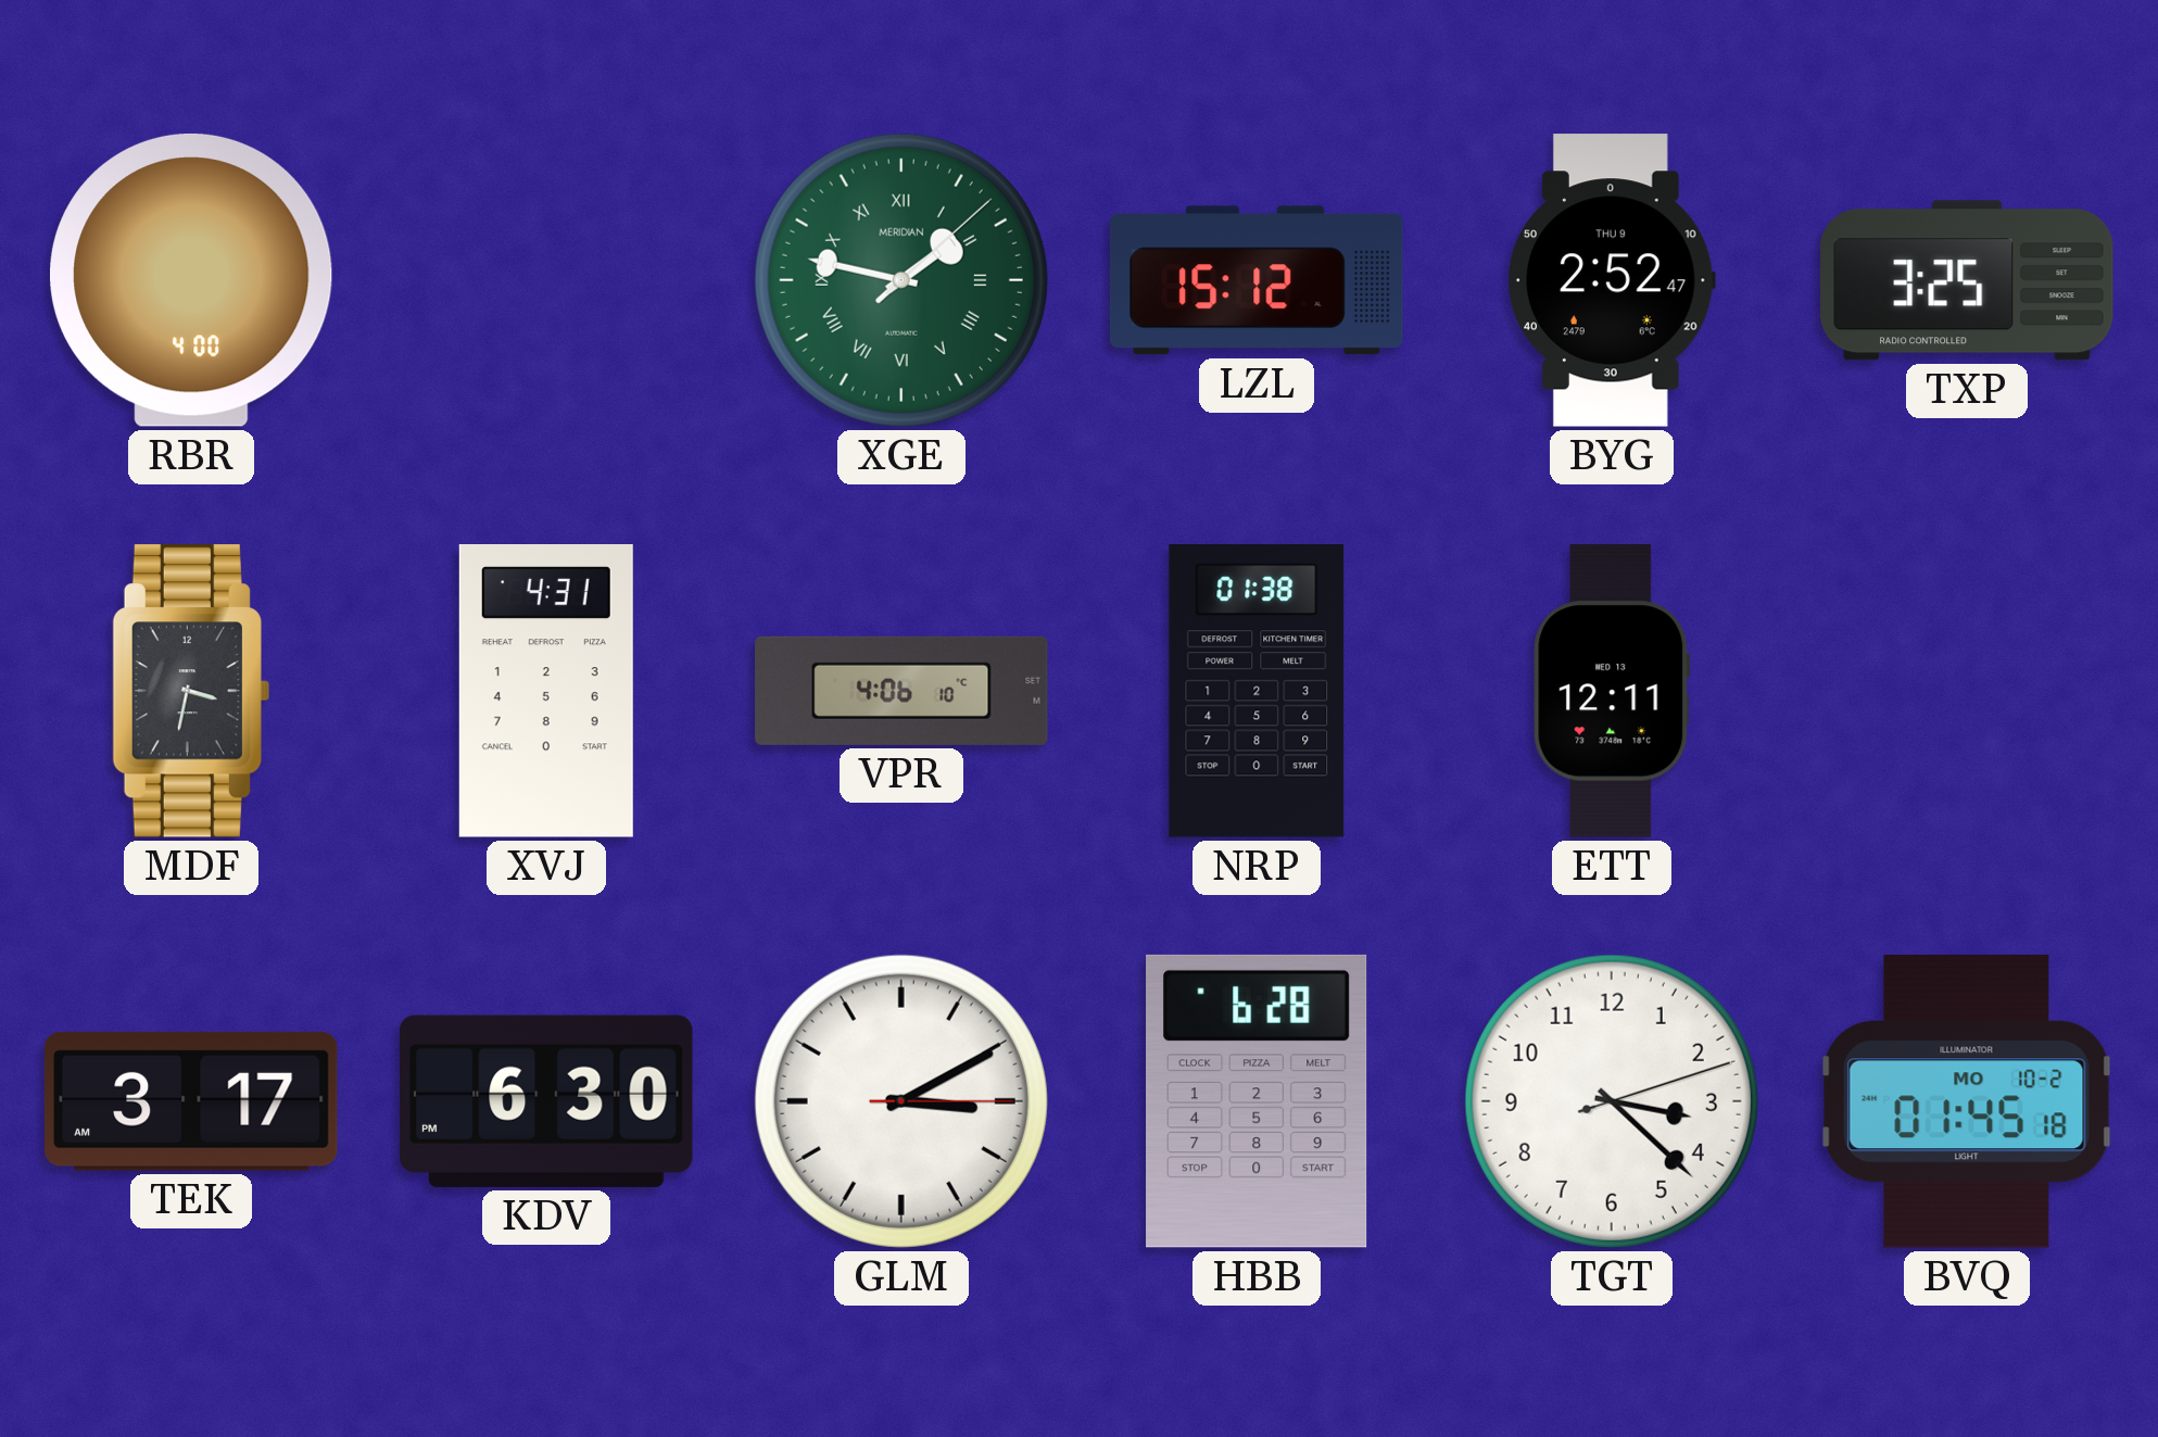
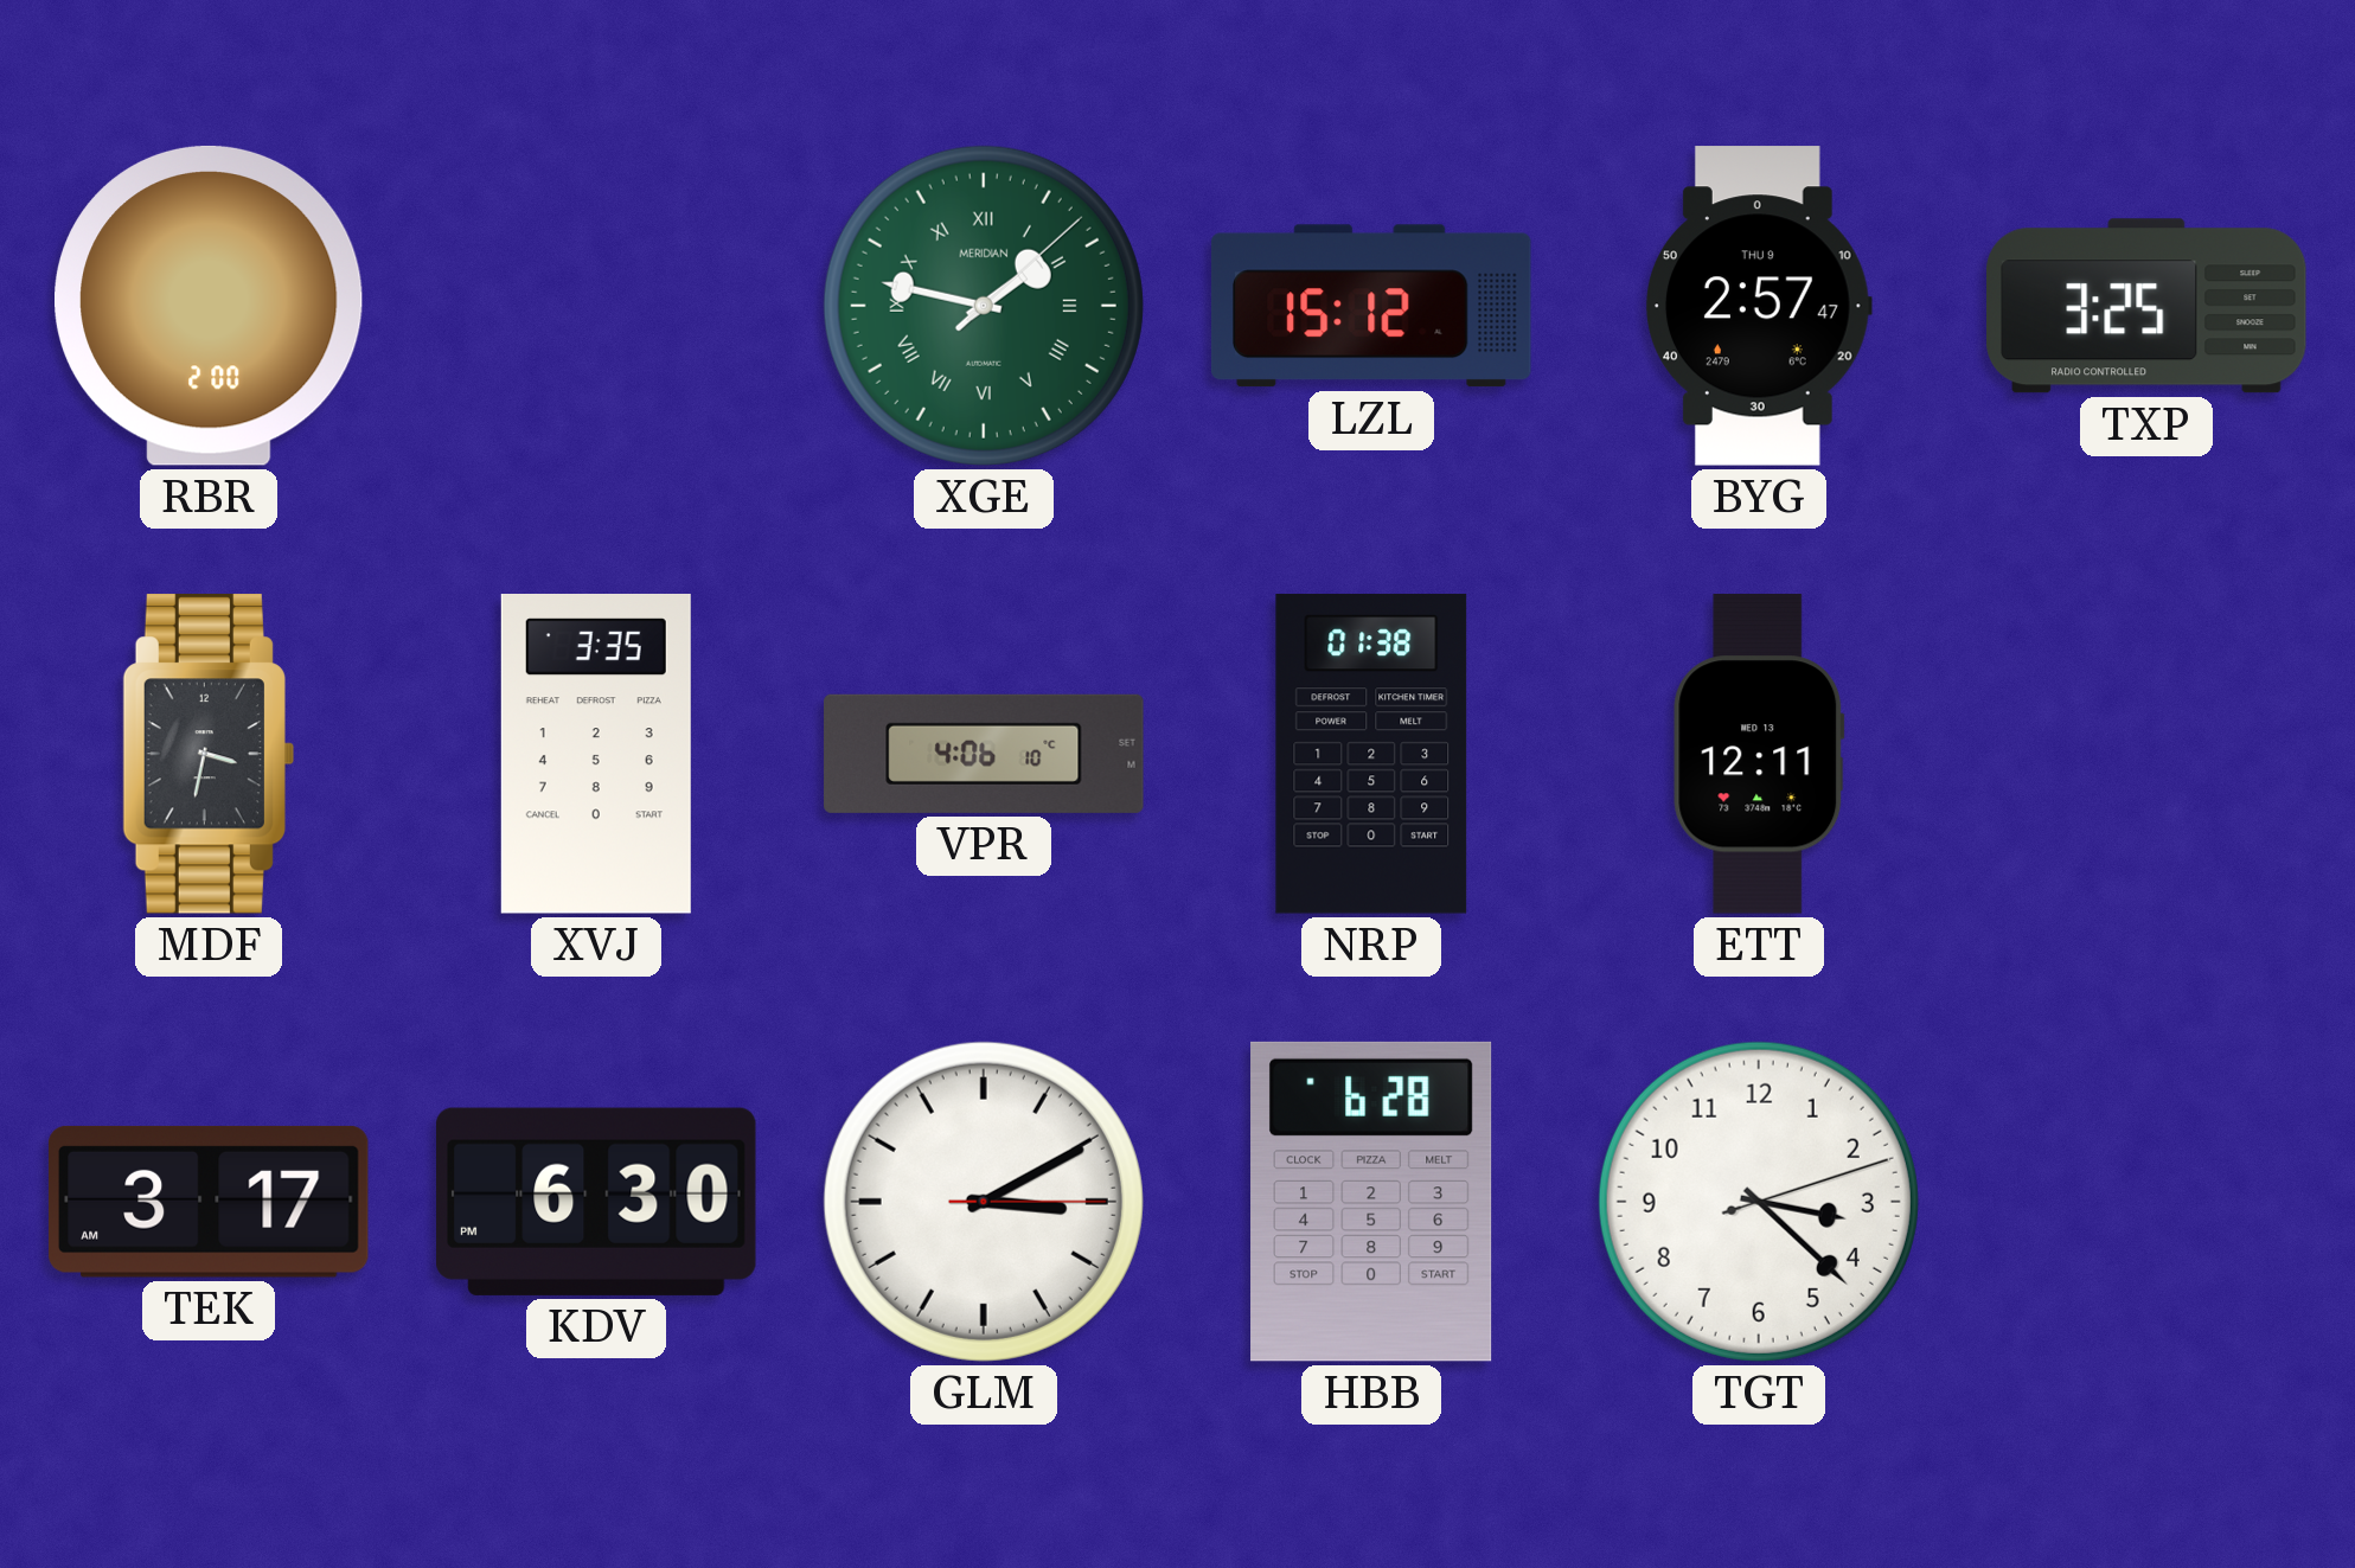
RBR: 4:00 -> 2:00
BYG: 2:52 -> 2:57
XVJ: 4:31 -> 3:35
BVQ: 01:45 -> none
